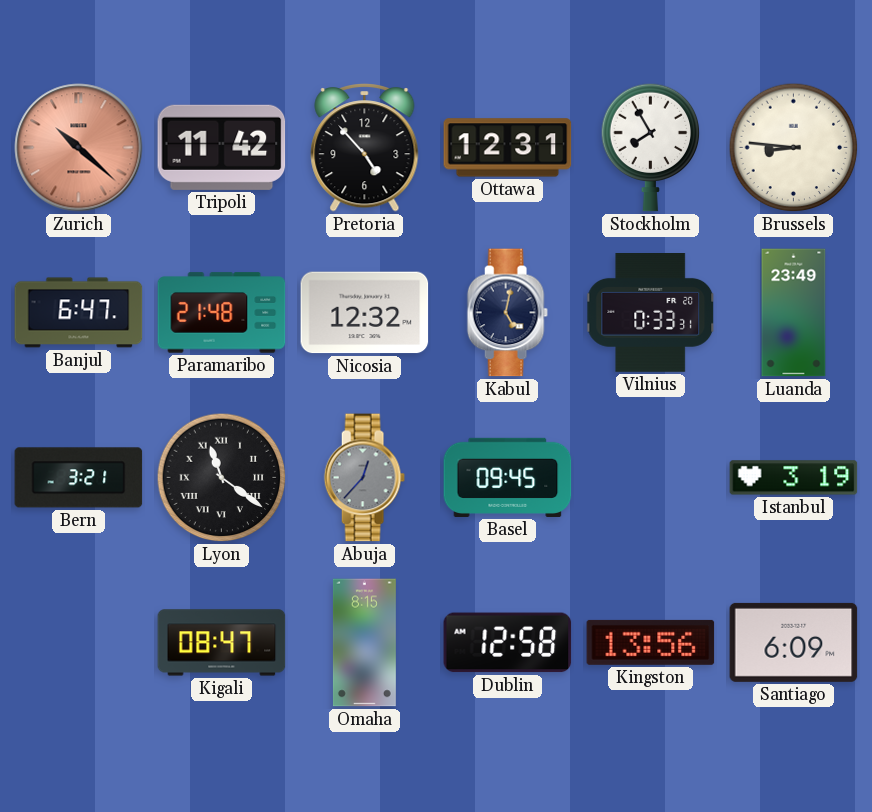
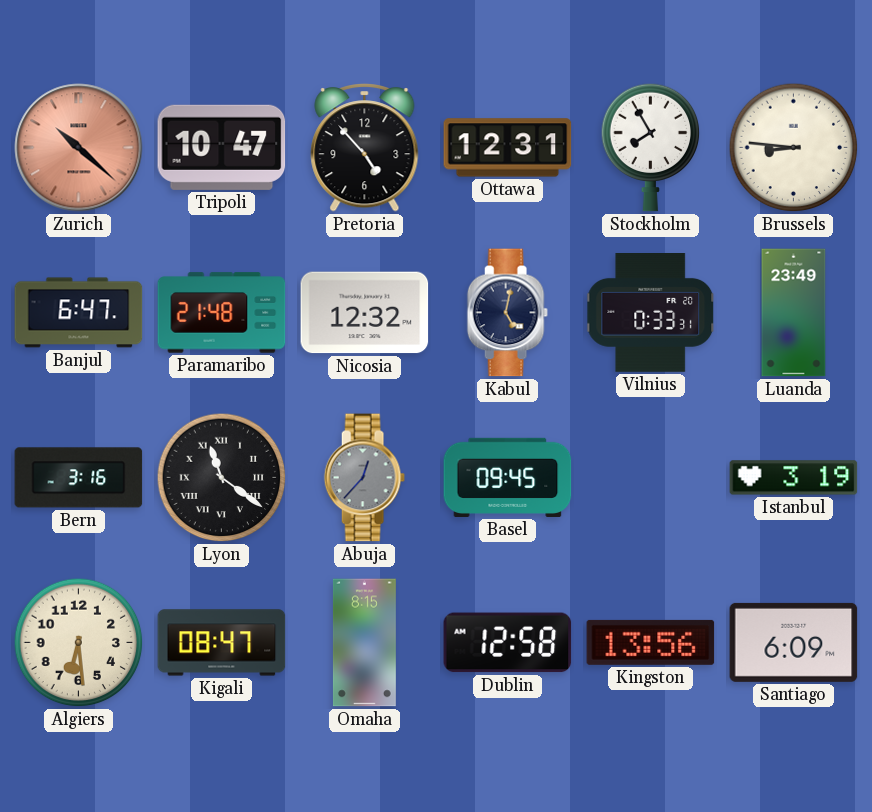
Tripoli: 11:42 -> 10:47
Bern: 3:21 -> 3:16
Algiers: none -> 6:29
